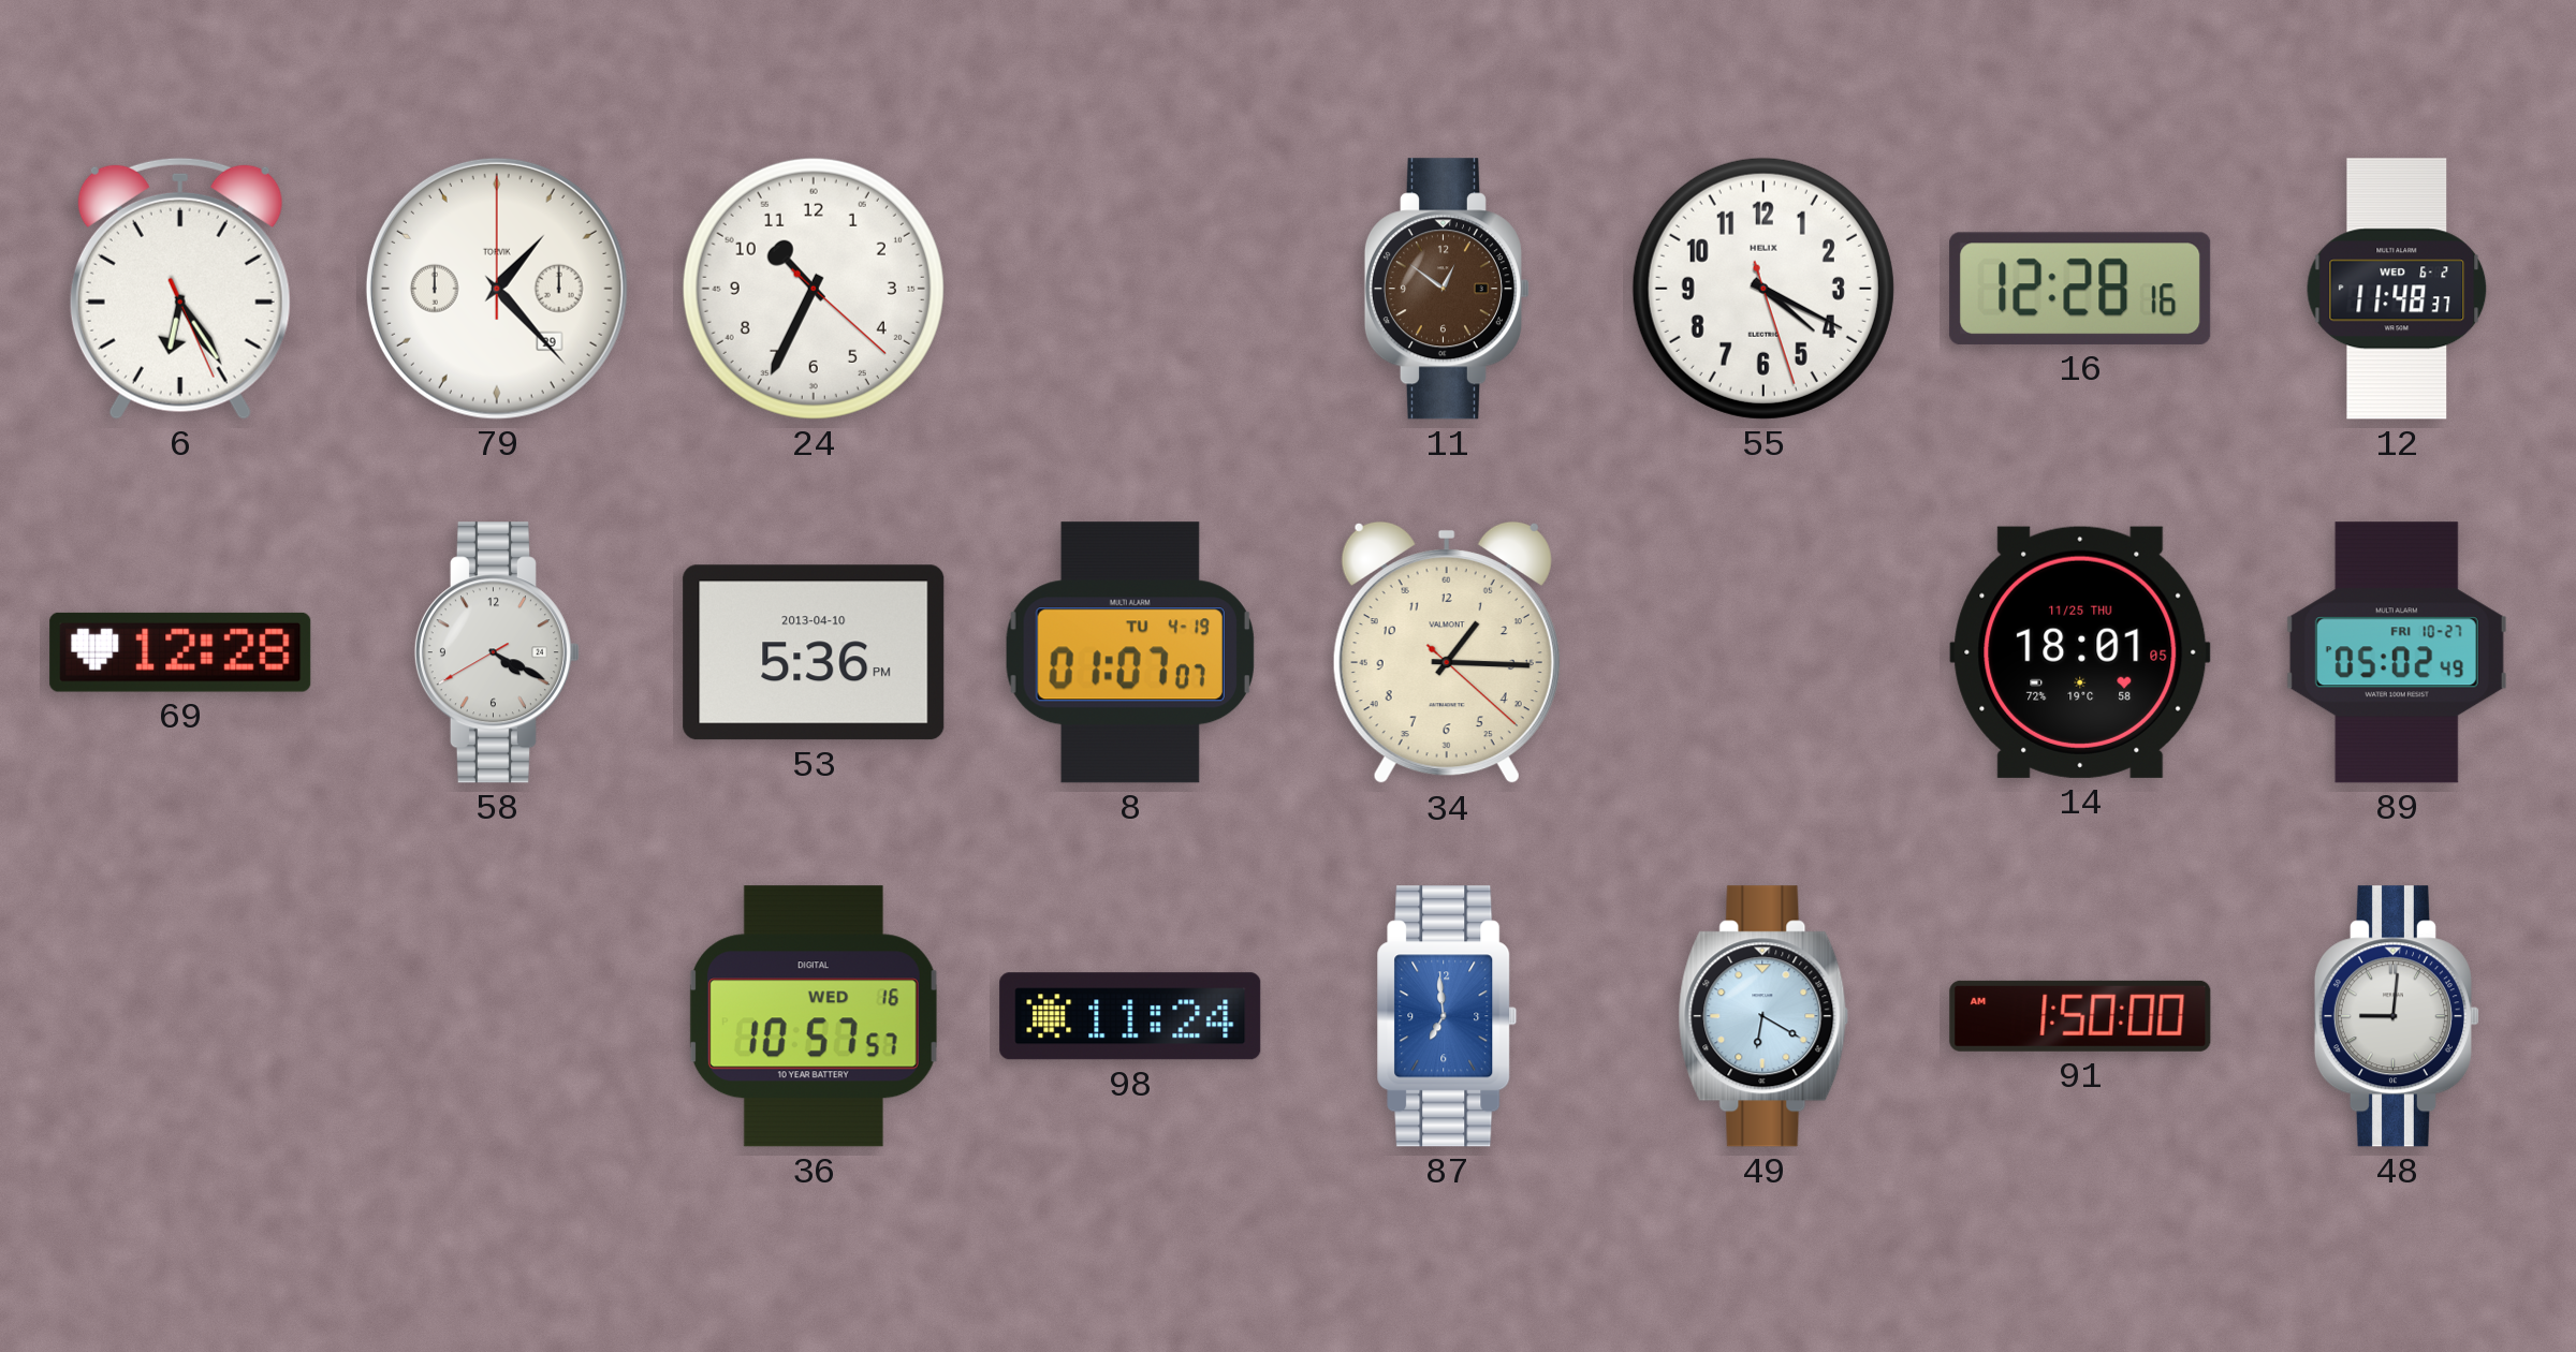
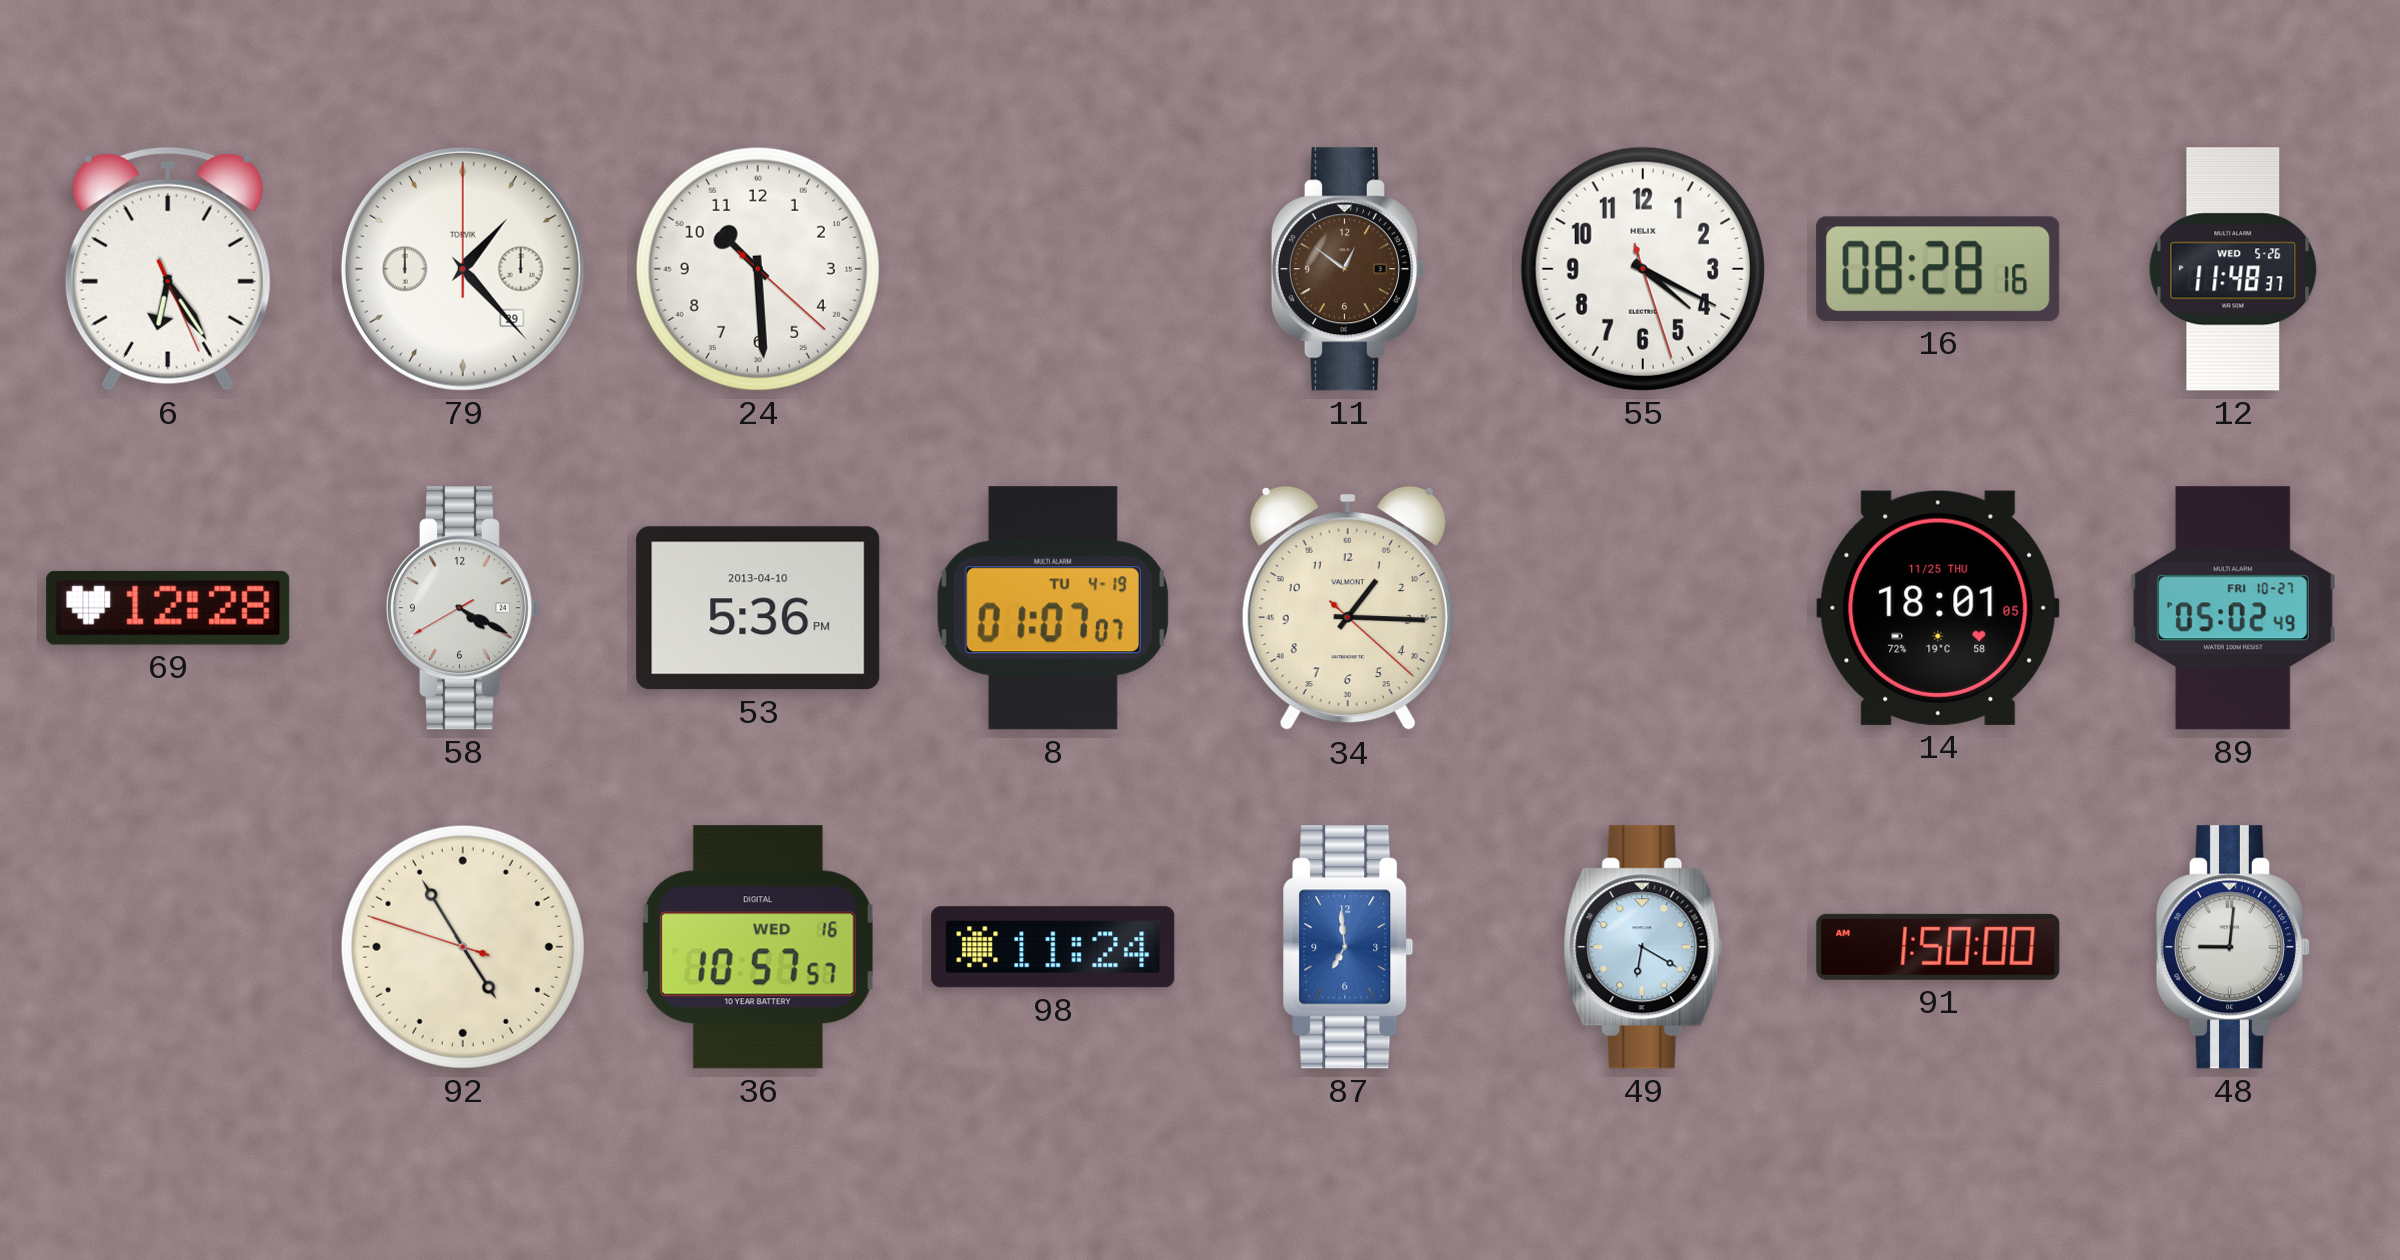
24: 10:34 -> 10:29
16: 12:28 -> 08:28
12 date: WED 6-2 -> WED 5-26
92: none -> 4:54
